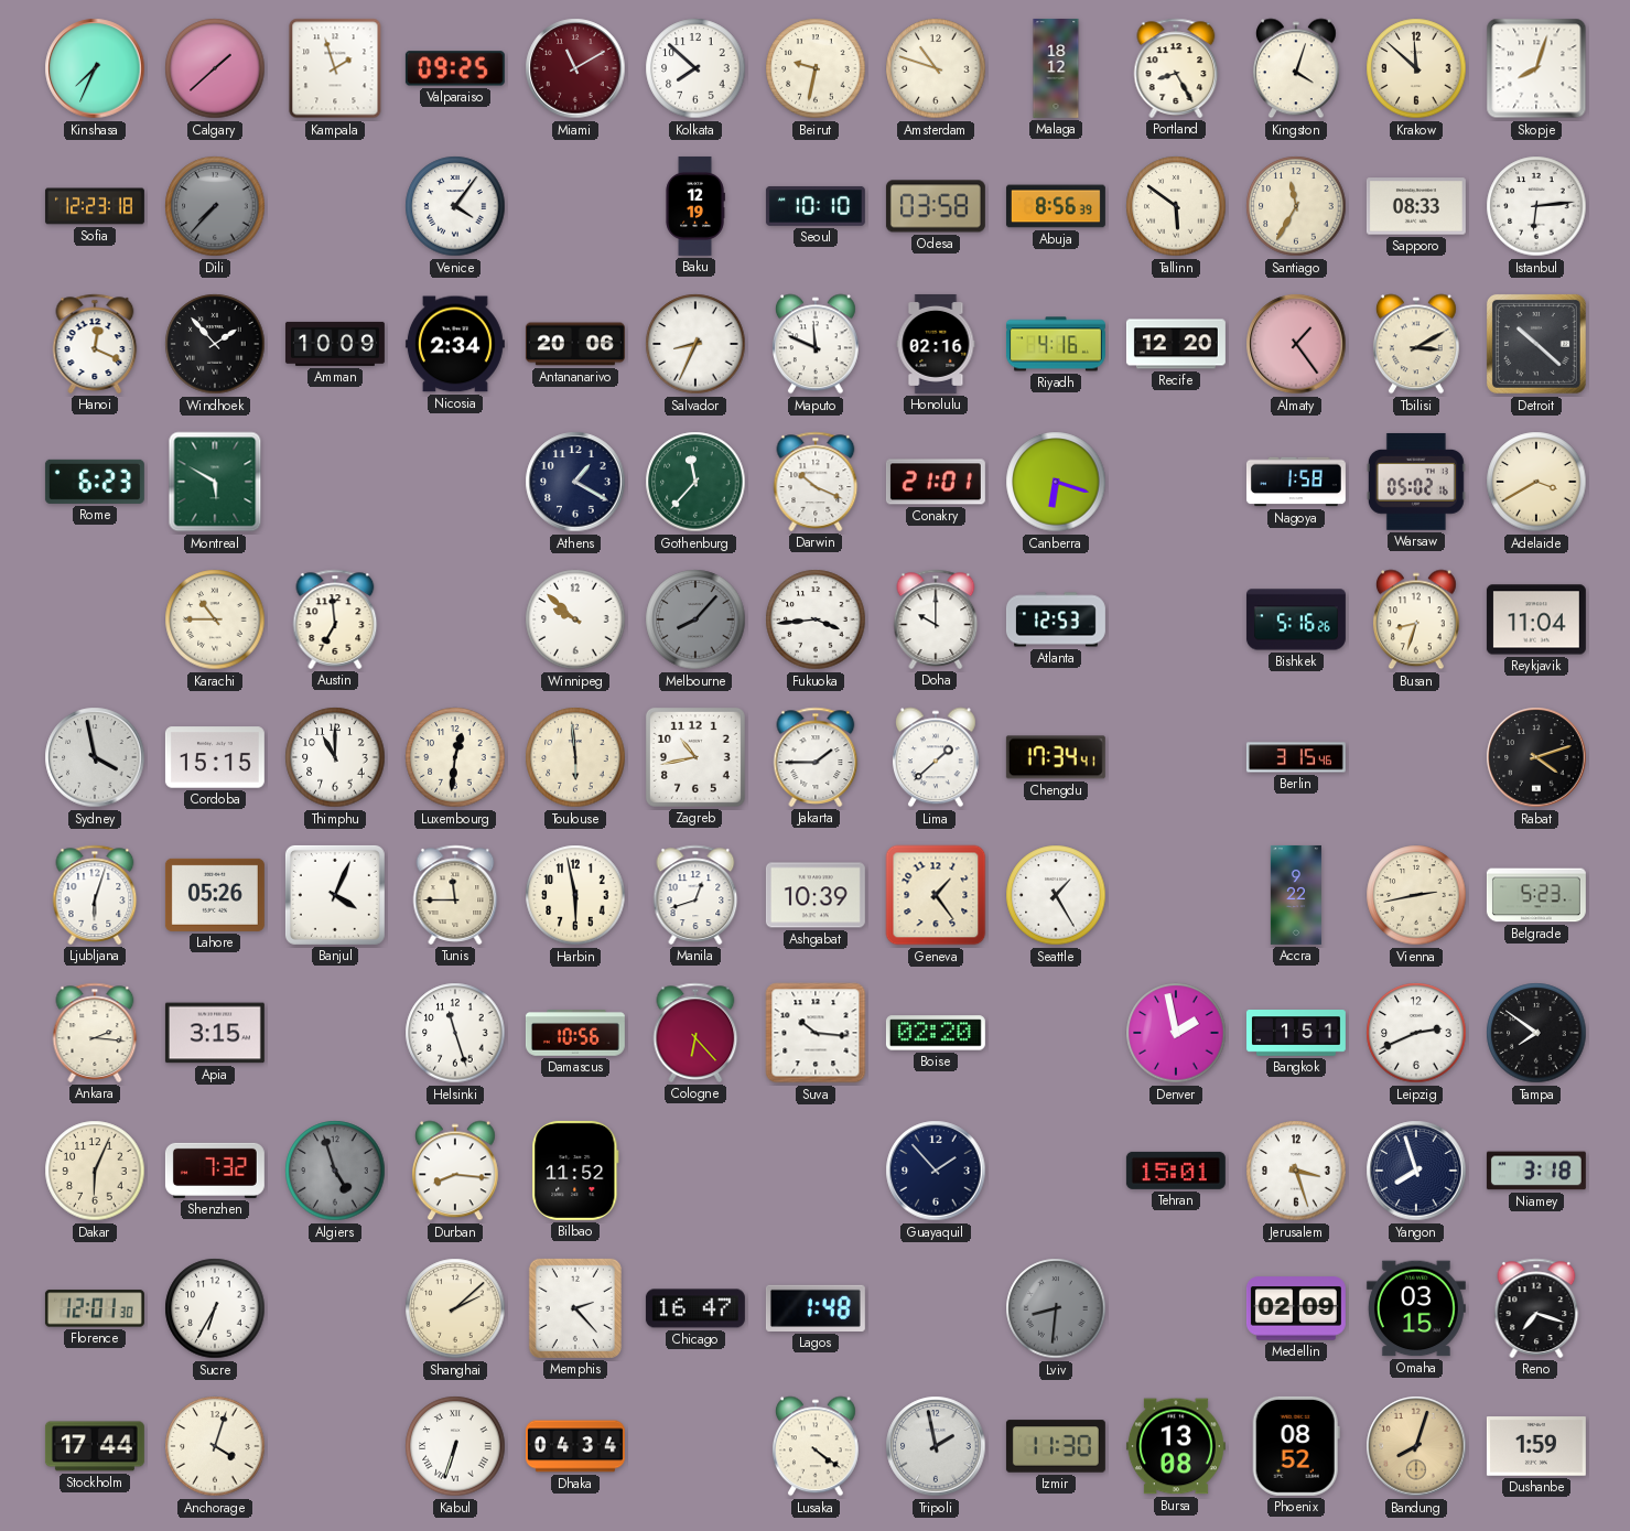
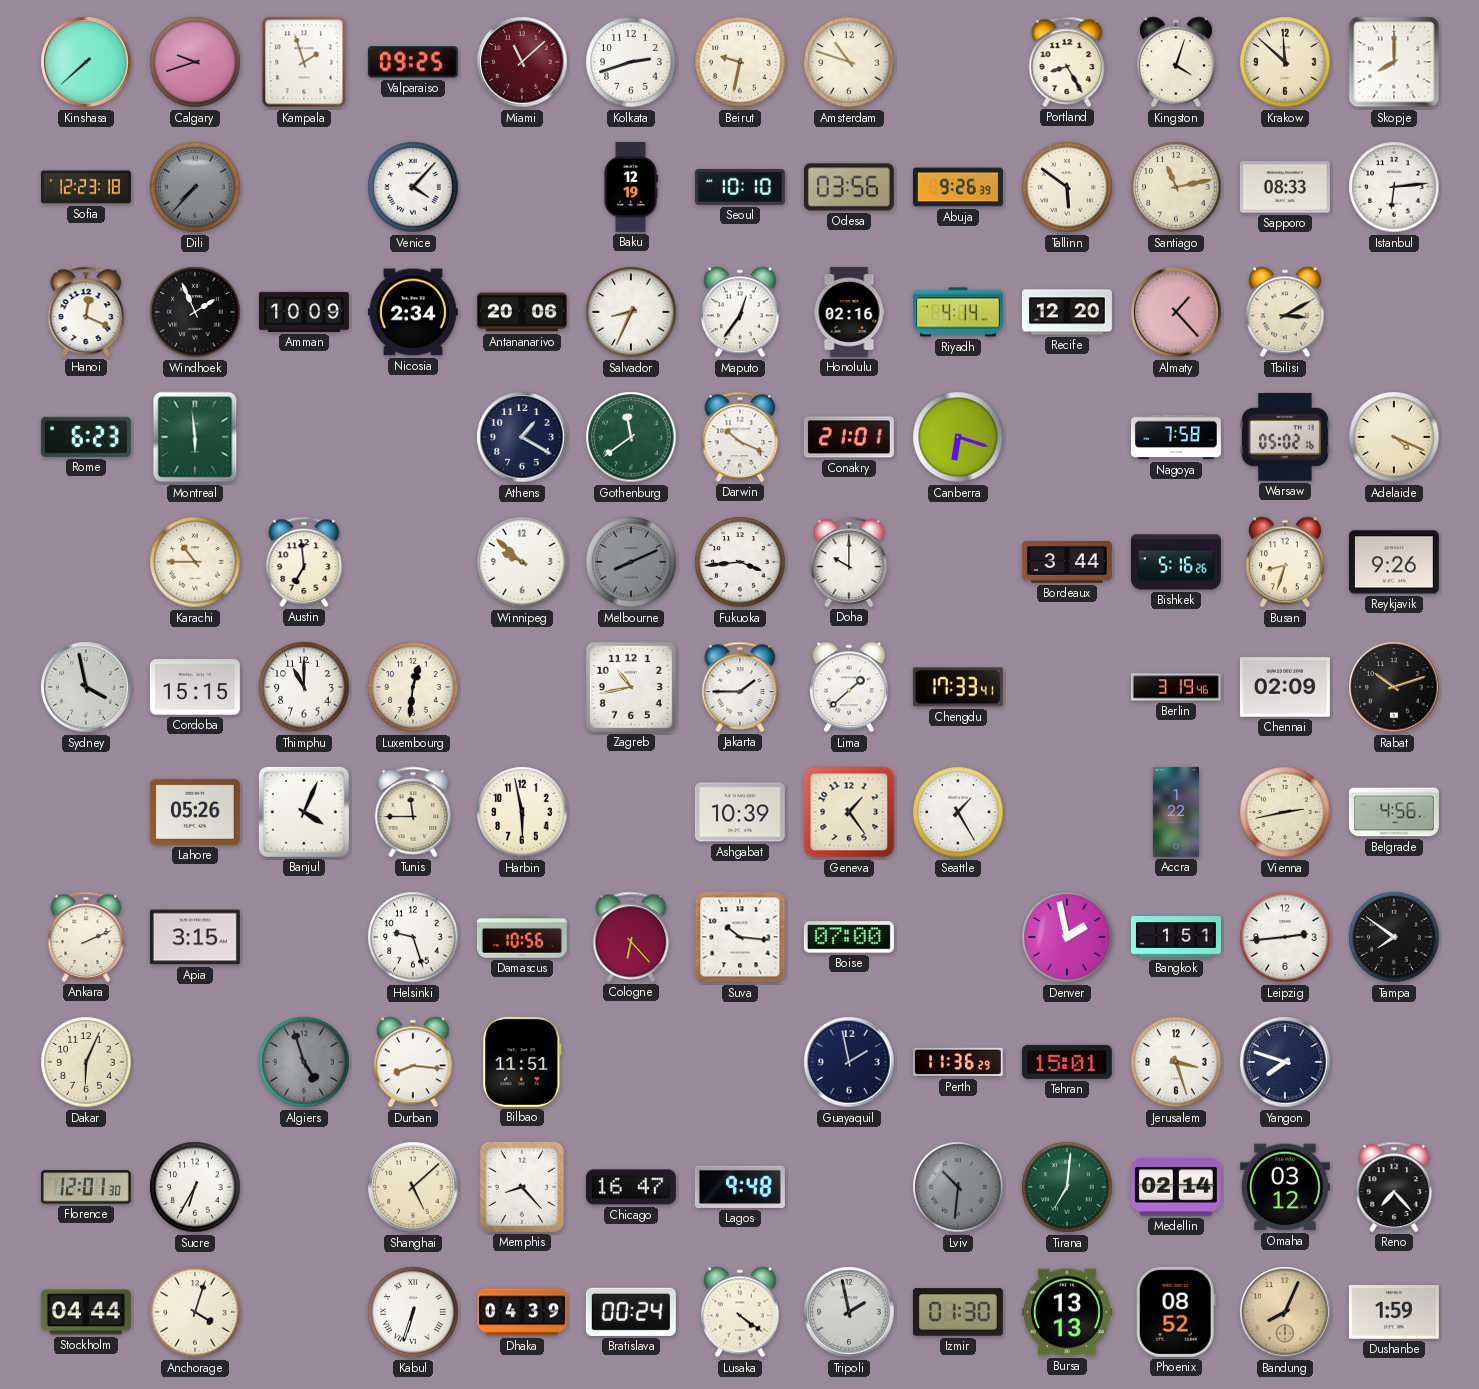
Kinshasa: 7:34 -> 7:38
Calgary: 1:38 -> 9:42
Miami: 11:10 -> 11:08
Kolkata: 7:52 -> 2:42
Malaga: 18:12 -> none
Skopje: 8:03 -> 8:00
Venice: 4:06 -> 4:07
Odesa: 03:58 -> 03:56
Abuja: 8:56 -> 9:26
Santiago: 11:35 -> 11:13
Windhoek: 1:53 -> 1:56
Maputo: 11:49 -> 12:36
Riyadh: 4:16 -> 4:14
Almaty: 1:24 -> 1:23
Detroit: 10:22 -> none
Montreal: 5:50 -> 5:59
Gothenburg: 11:37 -> 11:39
Nagoya: 1:58 -> 7:58
Adelaide: 3:40 -> 4:19
Melbourne: 8:07 -> 8:11
Atlanta: 12:53 -> none
Bordeaux: none -> 3:44
Reykjavik: 11:04 -> 9:26
Toulouse: 5:59 -> none
Chengdu: 17:34 -> 17:33
Berlin: 3:15 -> 3:19
Chennai: none -> 02:09
Rabat: 4:12 -> 10:12
Ljubljana: 6:03 -> none
Manila: 12:42 -> none
Accra: 9:22 -> 1:22
Belgrade: 5:23 -> 4:56
Ankara: 2:16 -> 2:11
Helsinki: 11:27 -> 9:27
Boise: 02:20 -> 07:00
Leipzig: 2:41 -> 2:44
Shenzhen: 7:32 -> none
Bilbao: 11:52 -> 11:51
Guayaquil: 1:53 -> 1:58
Perth: none -> 11:36
Yangon: 7:57 -> 7:48
Niamey: 3:18 -> none
Shanghai: 2:08 -> 5:08
Memphis: 2:23 -> 8:23
Lagos: 1:48 -> 9:48
Lviv: 8:31 -> 10:31
Tirana: none -> 7:01
Medellin: 02:09 -> 02:14
Omaha: 03:15 -> 03:12
Reno: 7:18 -> 7:23
Stockholm: 17:44 -> 04:44
Dhaka: 04:34 -> 04:39
Bratislava: none -> 00:24
Izmir: 11:30 -> 01:30
Bursa: 13:08 -> 13:13
Bandung: 8:03 -> 8:04
